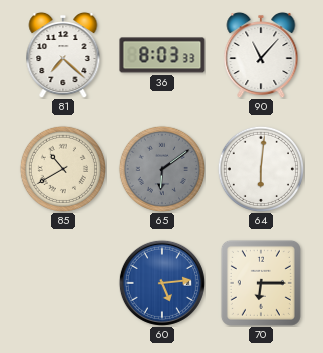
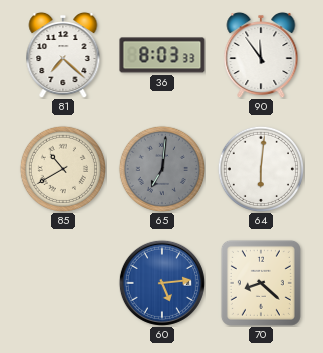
90: 11:07 -> 11:54
65: 6:09 -> 7:01
70: 6:15 -> 8:22
